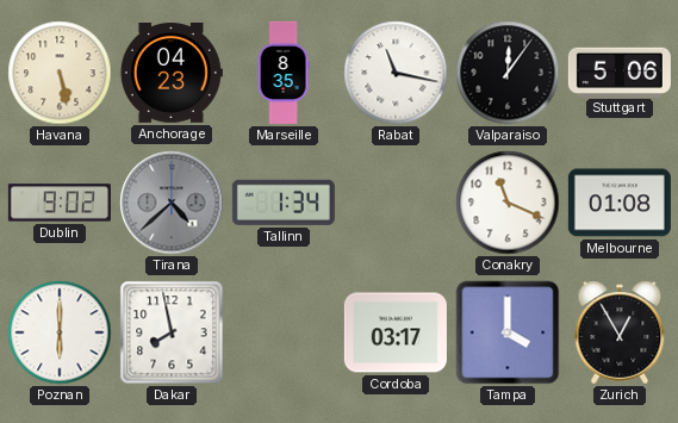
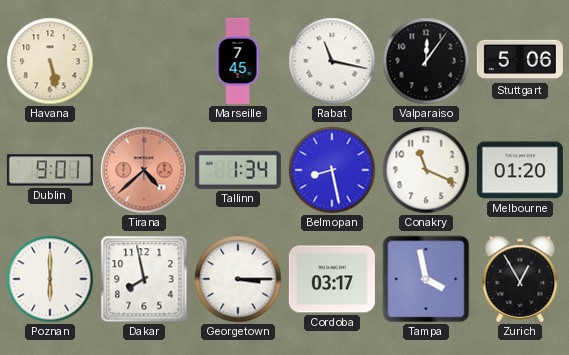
Anchorage: 04:23 -> none
Marseille: 8:35 -> 7:45
Dublin: 9:02 -> 9:01
Tirana dial: grey -> salmon
Belmopan: none -> 8:28
Melbourne: 01:08 -> 01:20
Georgetown: none -> 3:15
Tampa: 4:00 -> 3:58
